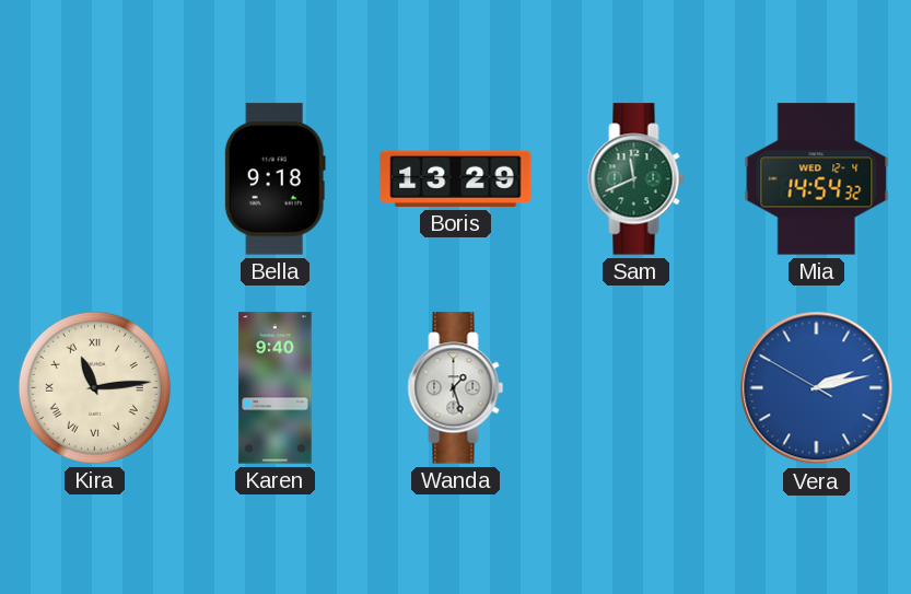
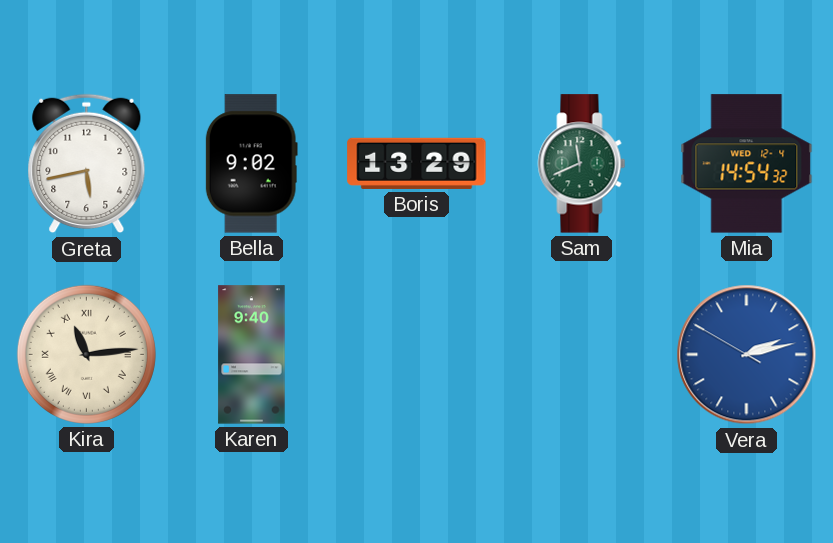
Greta: none -> 5:43
Bella: 9:18 -> 9:02
Wanda: 1:27 -> none
